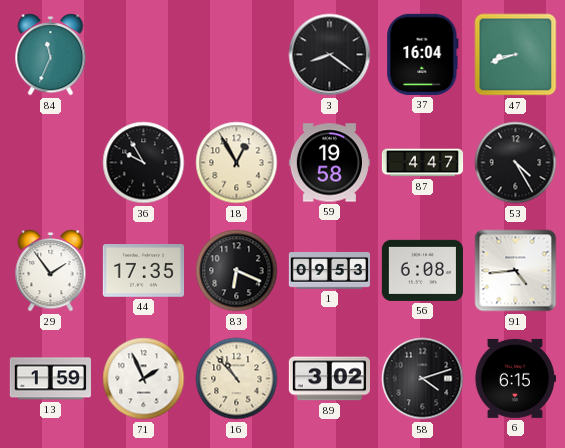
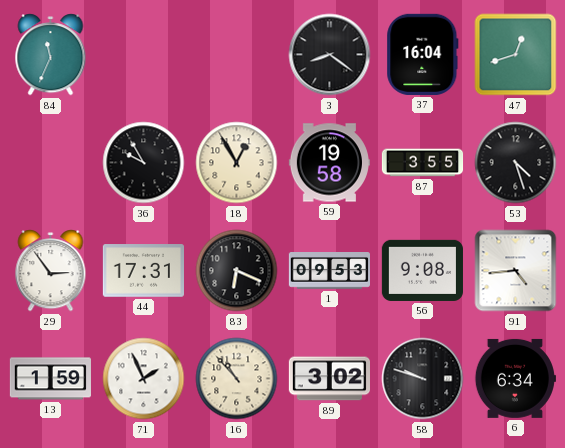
47: 8:42 -> 12:42
87: 4:47 -> 3:55
53: 4:25 -> 4:27
29: 1:54 -> 2:54
44: 17:35 -> 17:31
56: 6:08 -> 9:08
58: 4:12 -> 9:48
6: 6:15 -> 6:34
